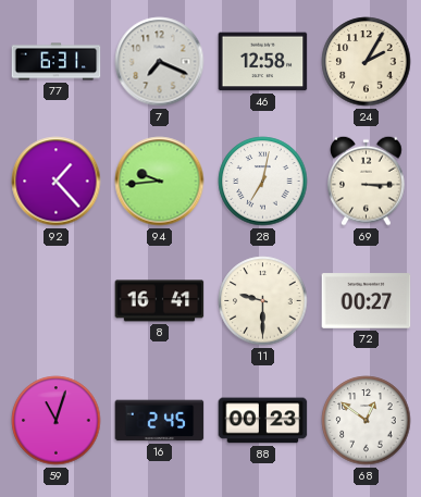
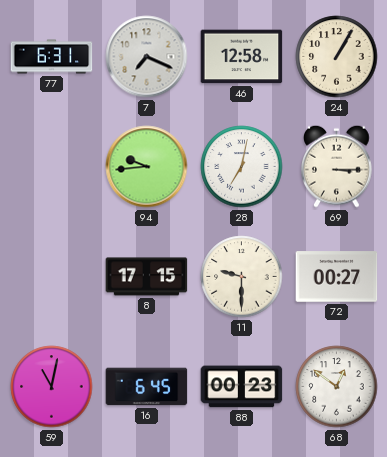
24: 2:05 -> 1:05
92: 1:23 -> none
8: 16:41 -> 17:15
59: 11:03 -> 11:02
16: 2:45 -> 6:45
